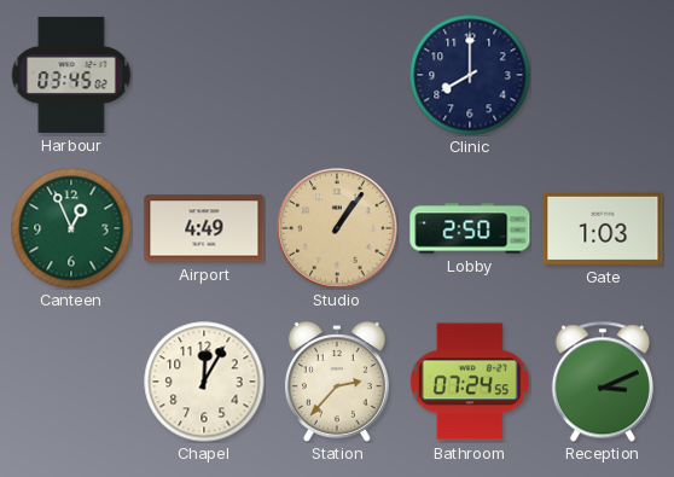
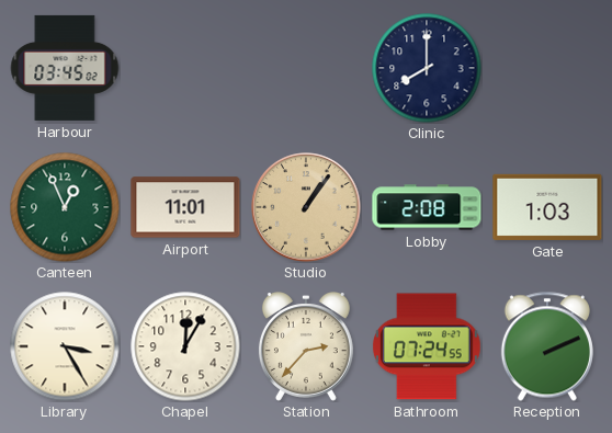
Airport: 4:49 -> 11:01
Lobby: 2:50 -> 2:08
Library: none -> 3:25
Reception: 3:11 -> 2:11
